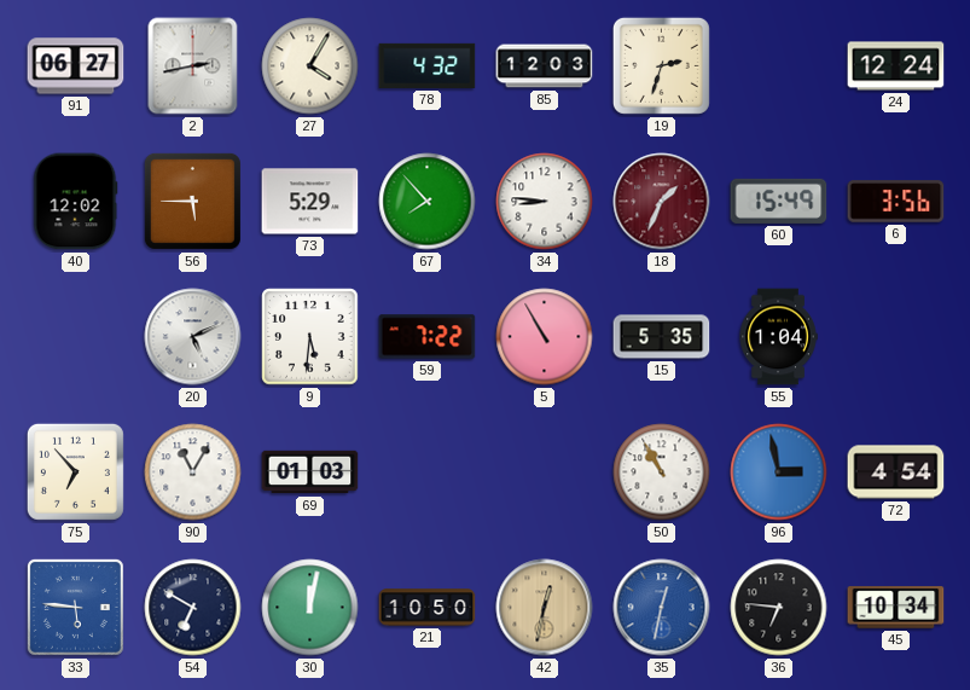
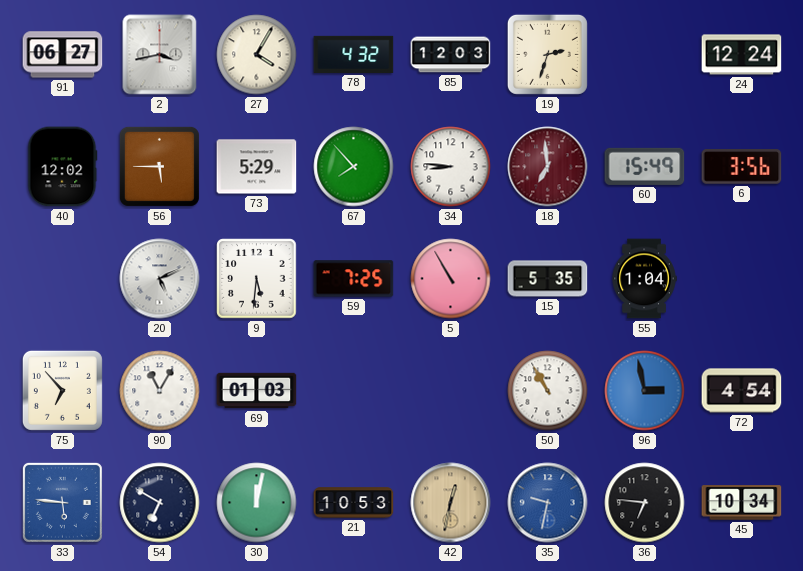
2: 2:43 -> 3:43
18: 1:34 -> 6:59
59: 7:22 -> 7:25
21: 10:50 -> 10:53
35: 12:32 -> 9:32
